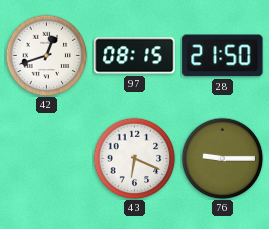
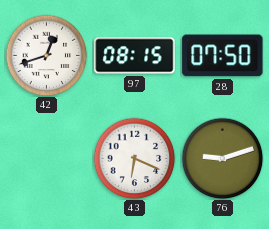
28: 21:50 -> 07:50
76: 9:15 -> 9:12
